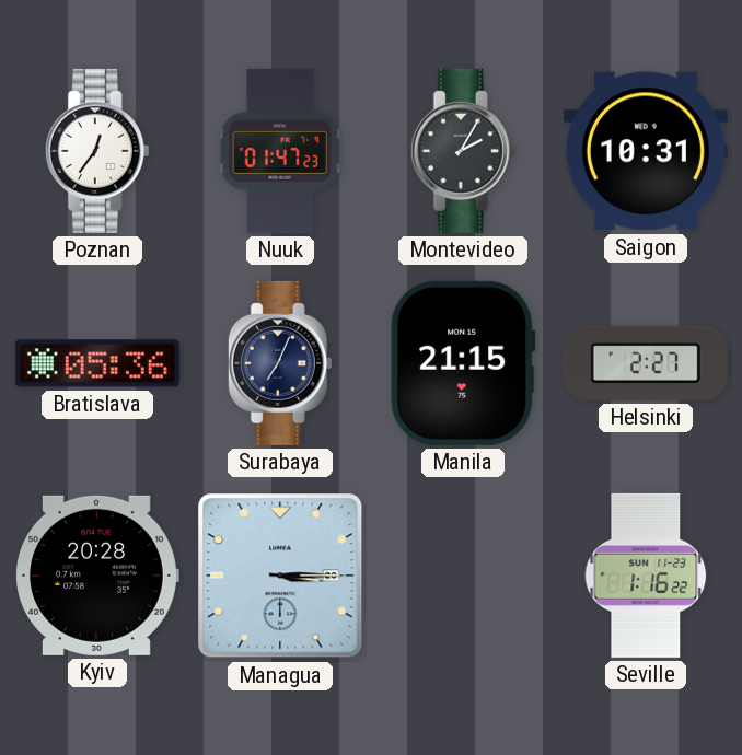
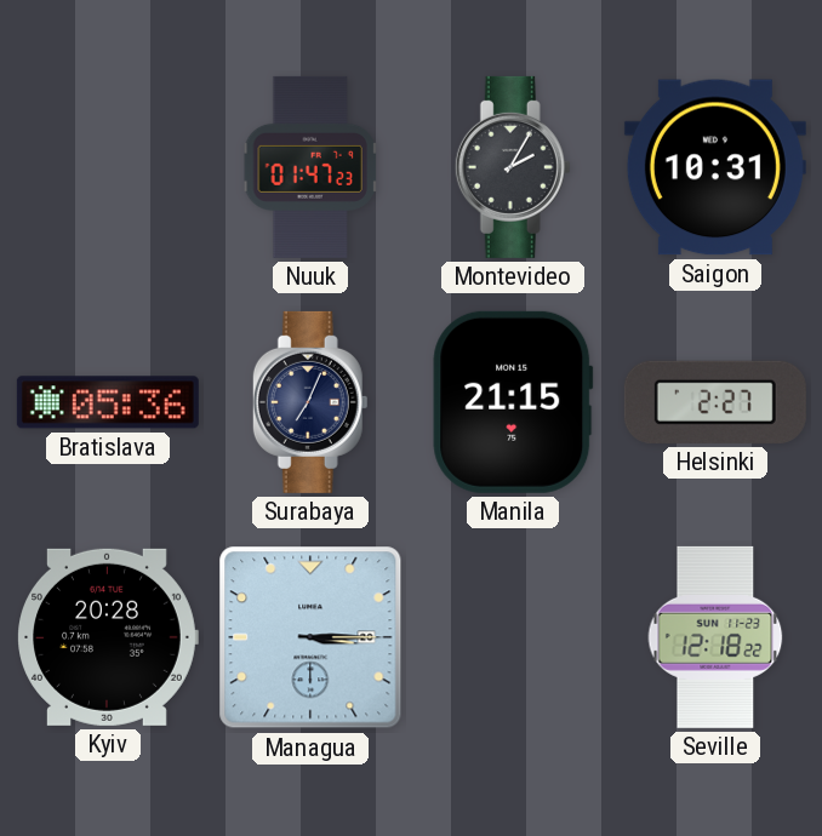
Poznan: 12:36 -> none
Seville: 1:16 -> 12:18
